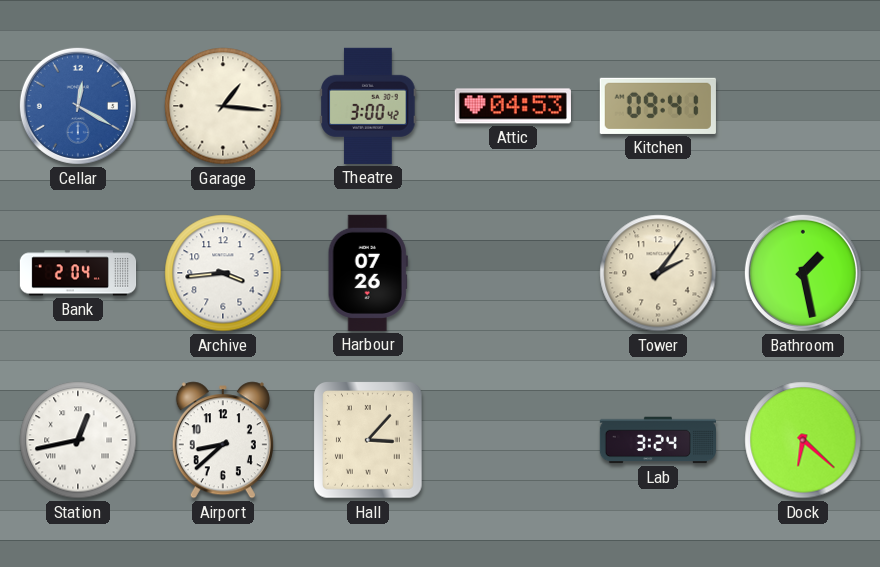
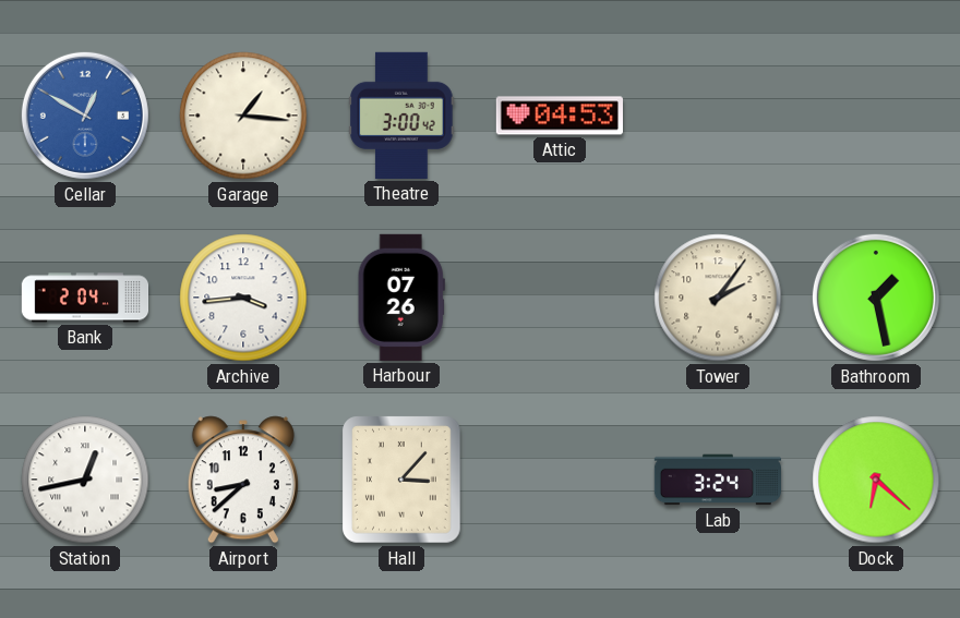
Cellar: 12:20 -> 12:50
Kitchen: 09:41 -> none
